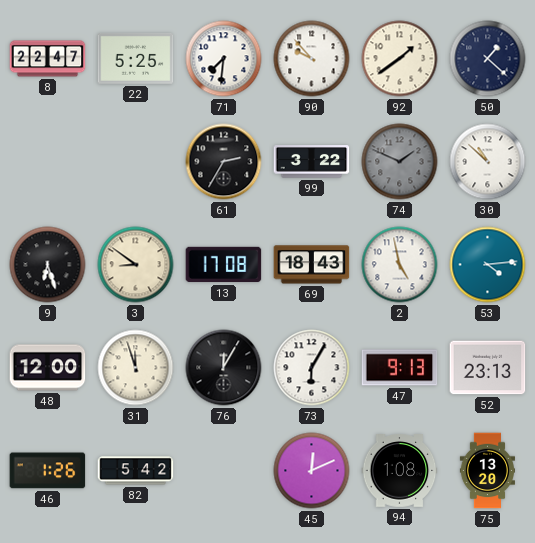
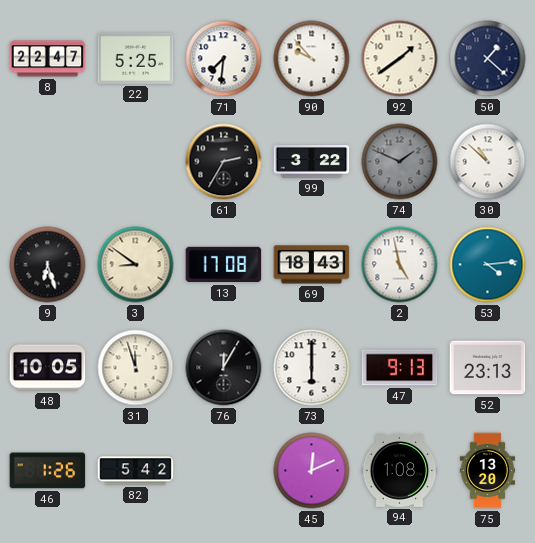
48: 12:00 -> 10:05
73: 6:05 -> 6:00
